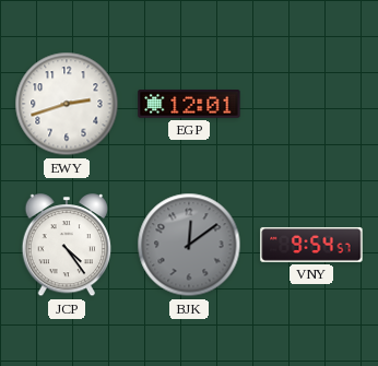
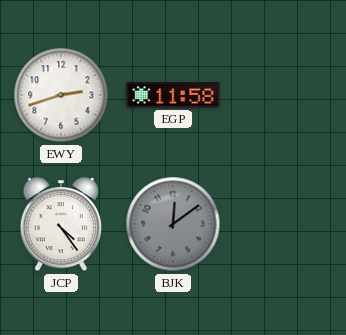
EGP: 12:01 -> 11:58
VNY: 9:54 -> none
